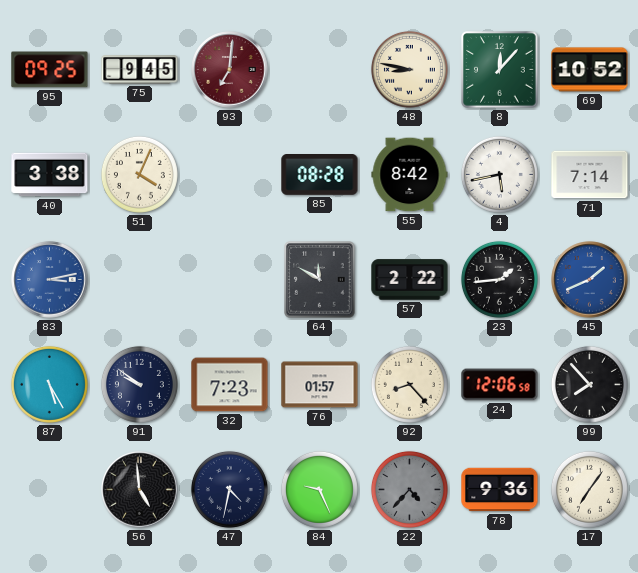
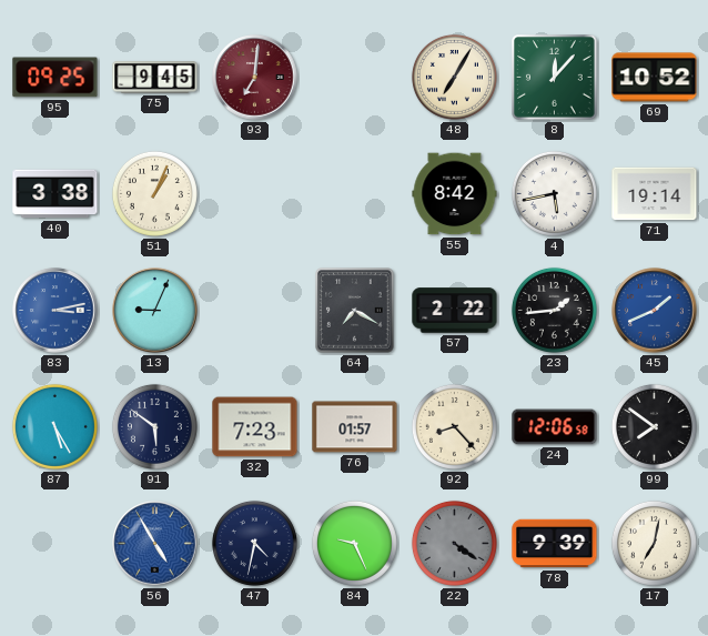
48: 8:47 -> 7:05
51: 4:04 -> 1:04
85: 08:28 -> none
71: 7:14 -> 19:14
13: none -> 9:04
64: 11:50 -> 7:20
91: 9:51 -> 5:51
99: 7:53 -> 7:51
56: 4:59 -> 4:55
56 dial: black -> blue
22: 4:37 -> 4:21
78: 9:36 -> 9:39
17: 7:06 -> 7:02
